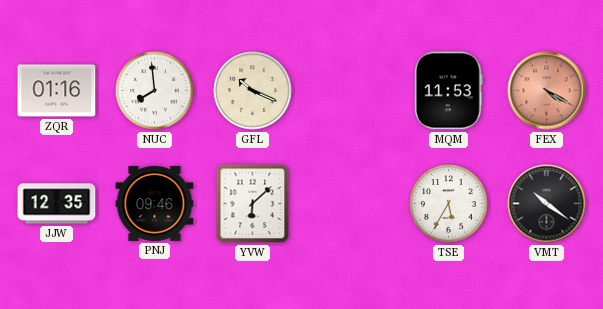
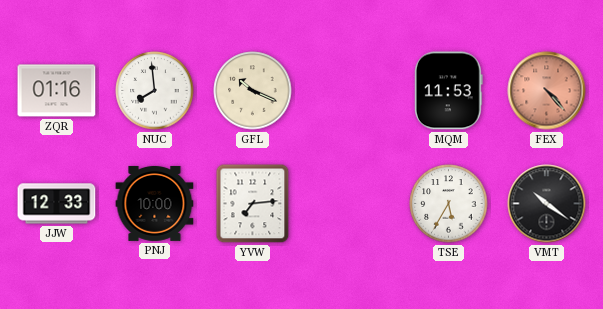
FEX: 4:20 -> 4:23
JJW: 12:35 -> 12:33
PNJ: 09:46 -> 10:00
YVW: 6:08 -> 7:14
